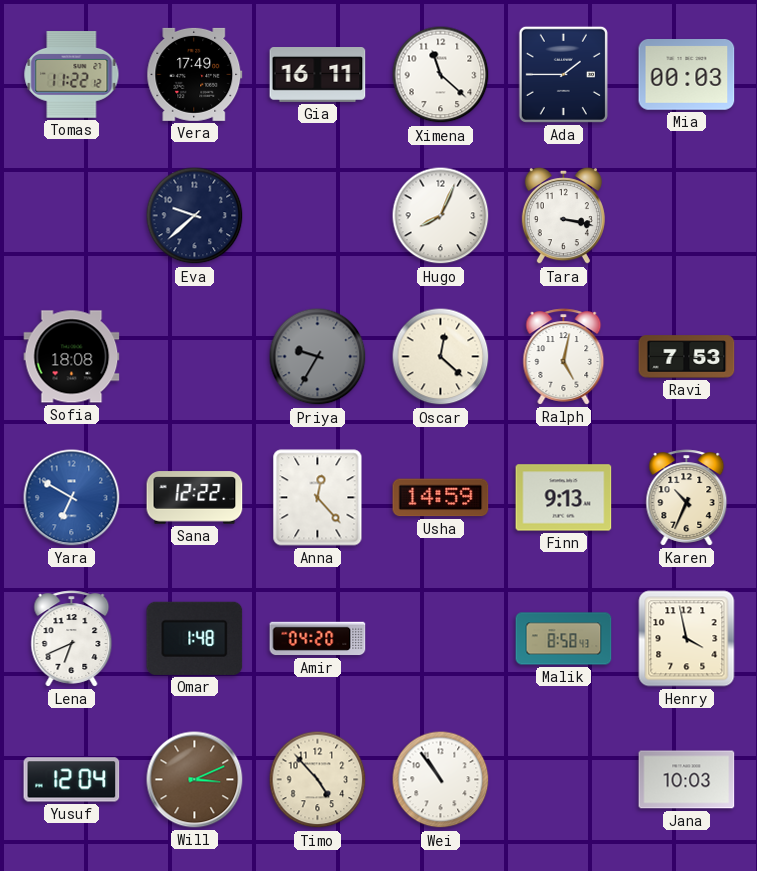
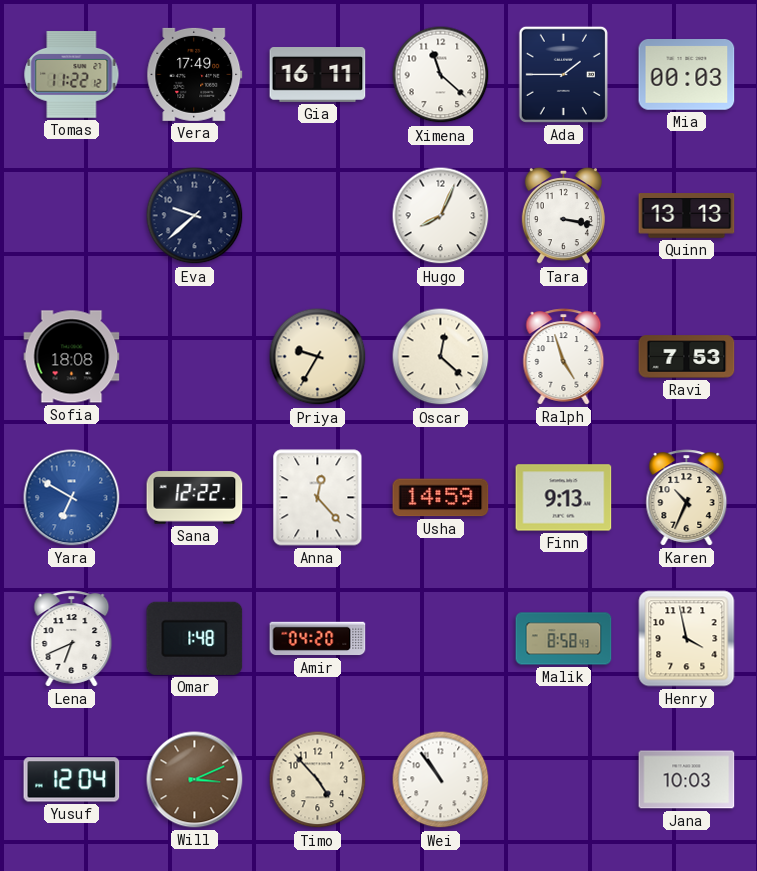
Quinn: none -> 13:13
Priya dial: grey -> cream
Ralph: 5:02 -> 4:57
